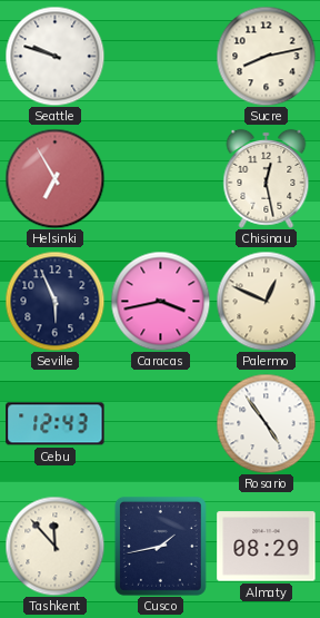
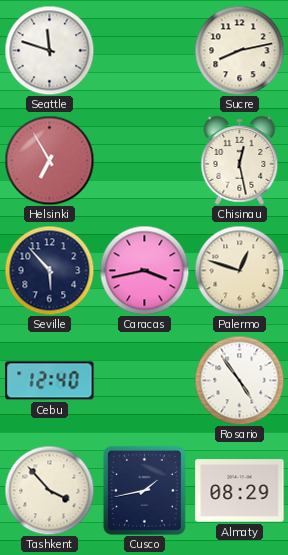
Seattle: 9:48 -> 11:48
Seville: 5:56 -> 5:53
Palermo: 12:49 -> 12:48
Cebu: 12:43 -> 12:40
Tashkent: 11:53 -> 3:53
